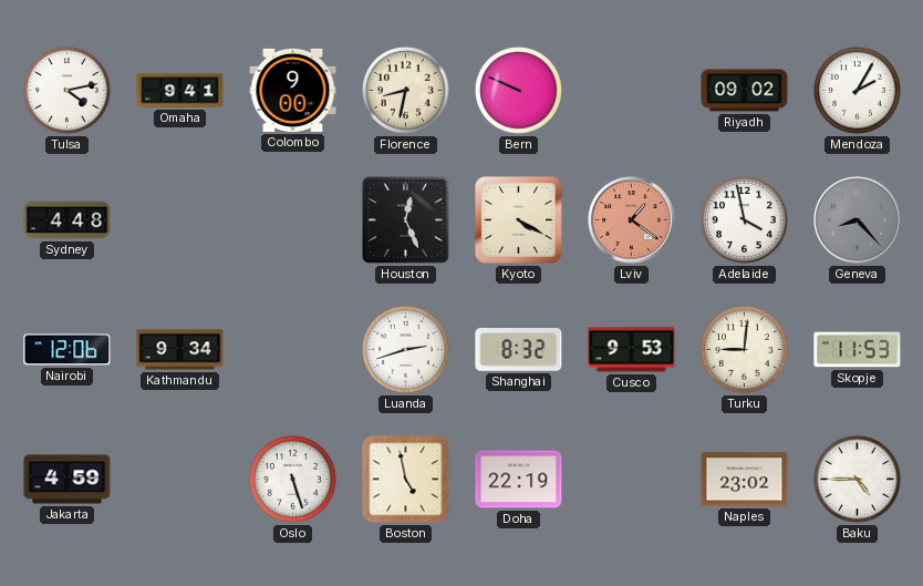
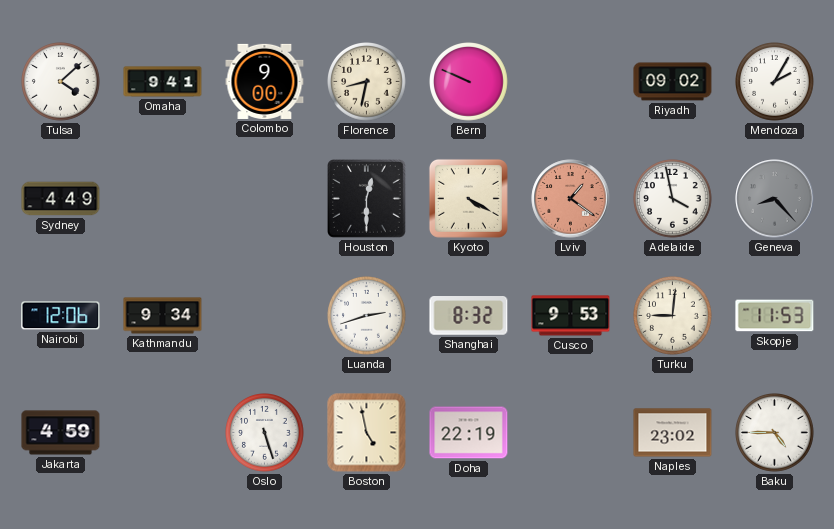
Tulsa: 4:13 -> 4:08
Sydney: 4:48 -> 4:49
Houston: 12:26 -> 12:30
